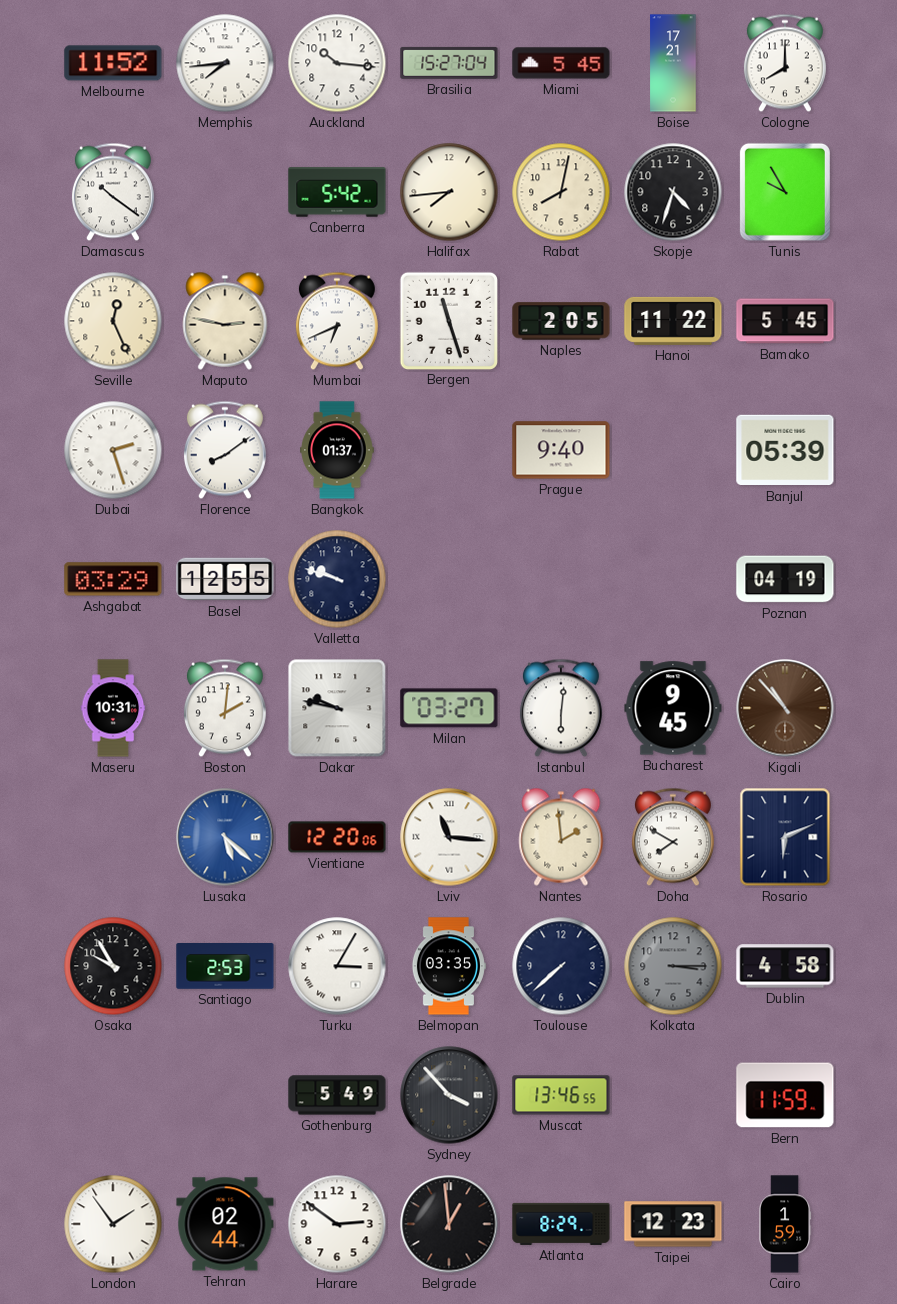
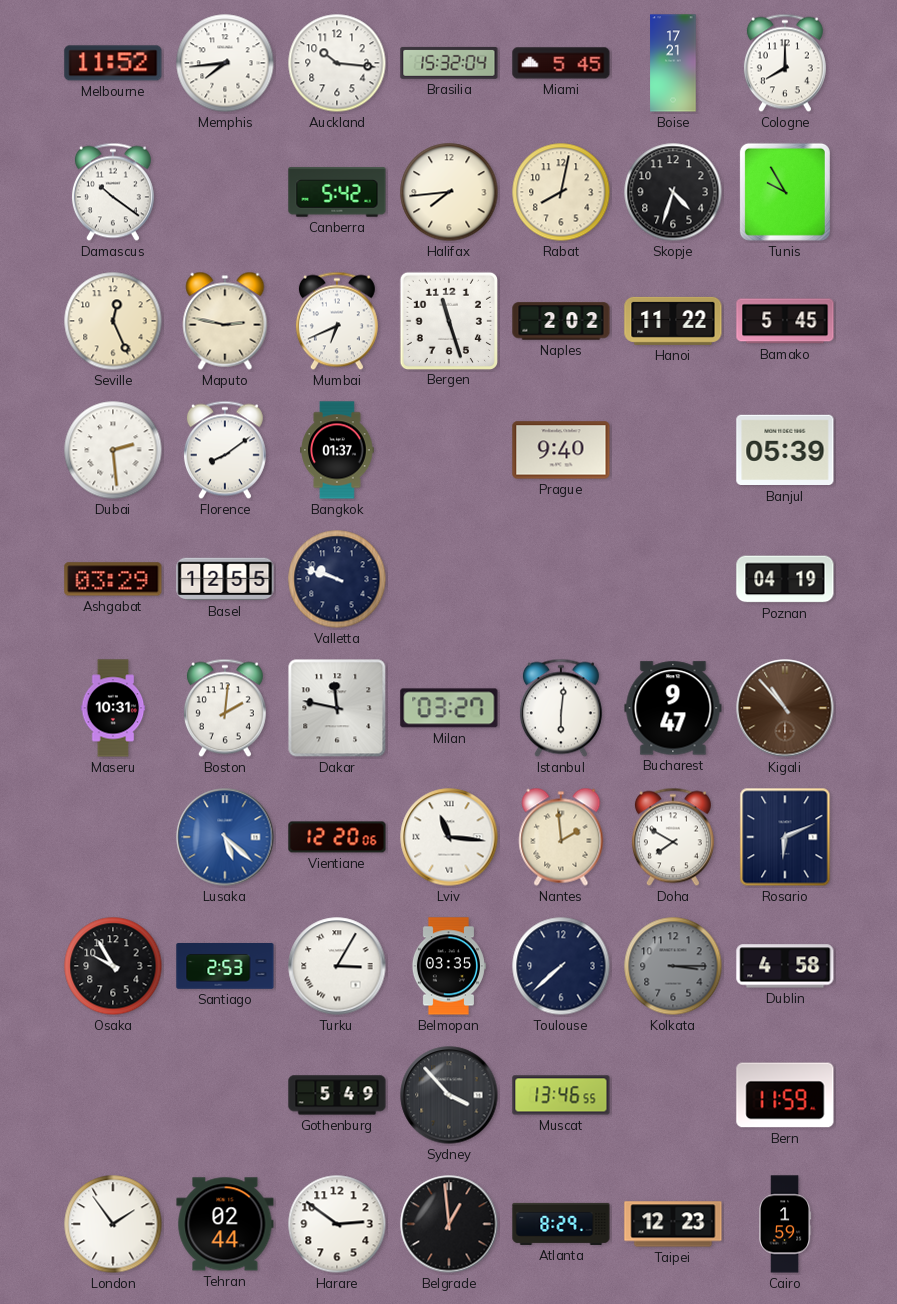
Brasilia: 15:27 -> 15:32
Naples: 2:05 -> 2:02
Dubai: 2:27 -> 2:29
Dakar: 9:47 -> 11:47
Bucharest: 9:45 -> 9:47
